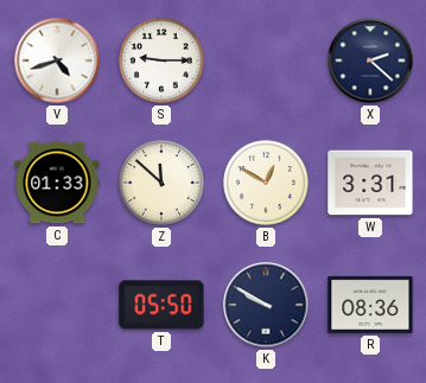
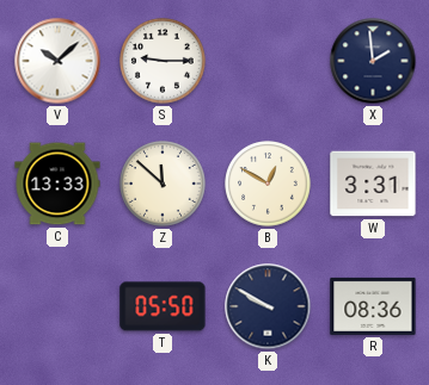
V: 4:42 -> 10:08
X: 2:22 -> 1:59
C: 01:33 -> 13:33
